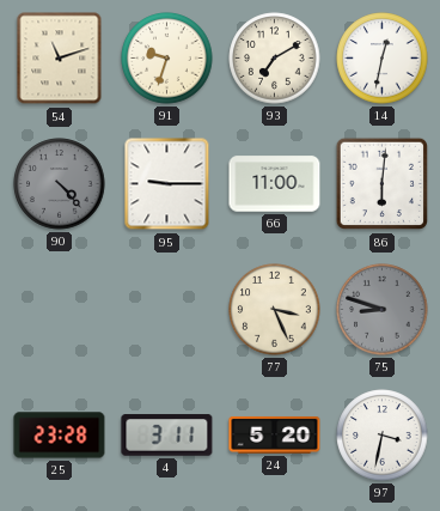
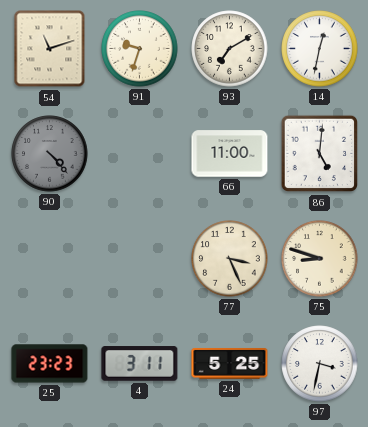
95: 9:15 -> none
86: 6:01 -> 5:01
75 dial: grey -> cream
25: 23:28 -> 23:23
24: 5:20 -> 5:25
